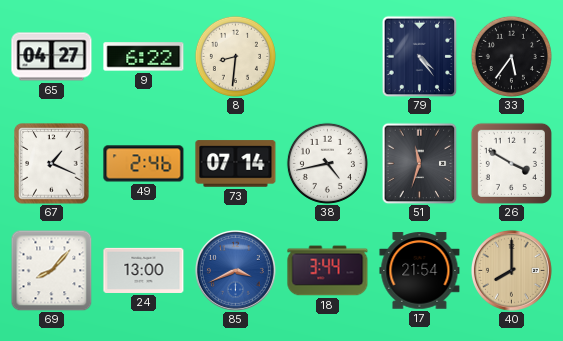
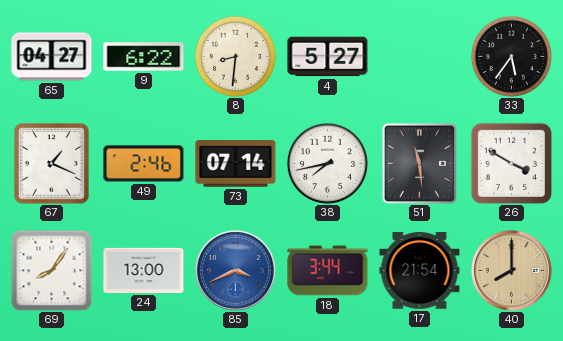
4: none -> 5:27
79: 4:24 -> none
38: 4:43 -> 7:43
51: 11:33 -> 11:29
69: 8:07 -> 8:06
